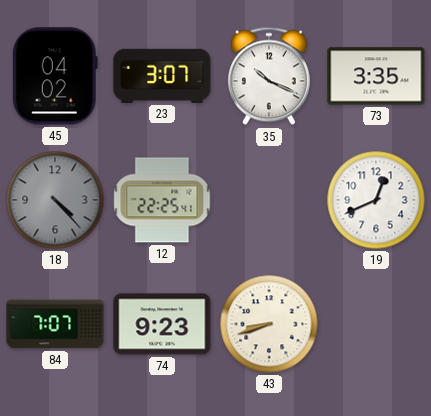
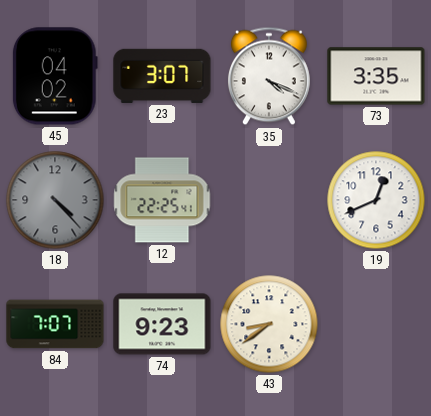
35: 10:19 -> 4:19
43: 8:42 -> 8:39
